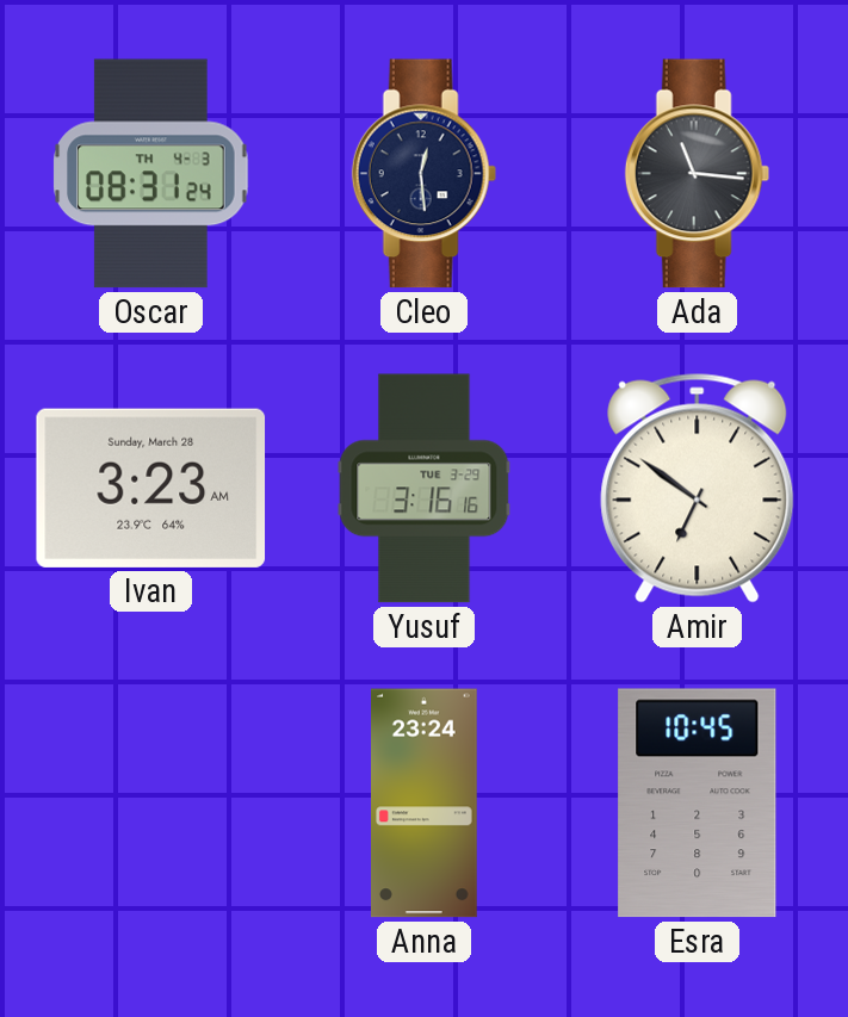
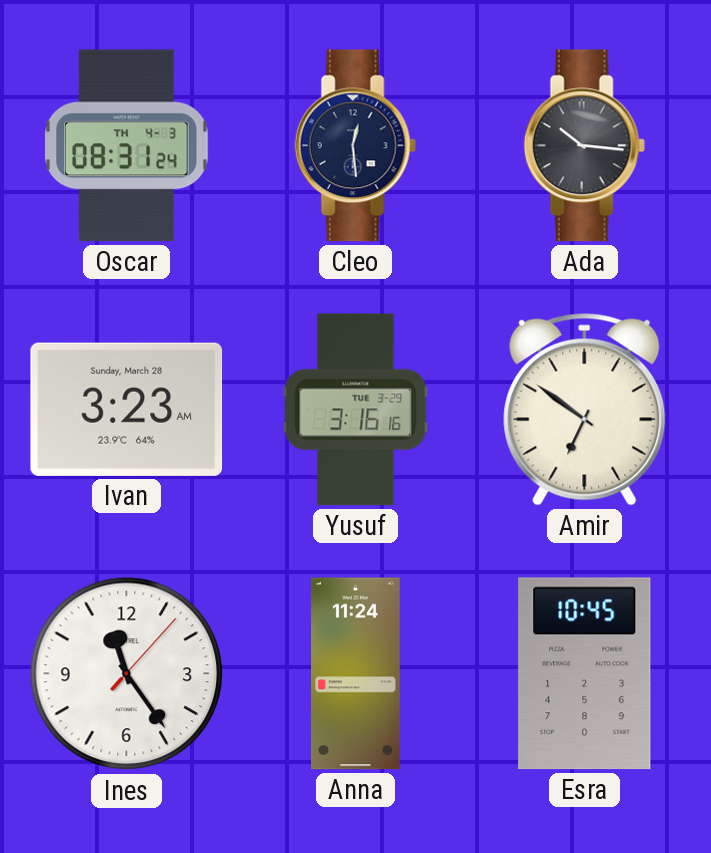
Ada: 11:16 -> 10:16
Ines: none -> 11:24
Anna: 23:24 -> 11:24
